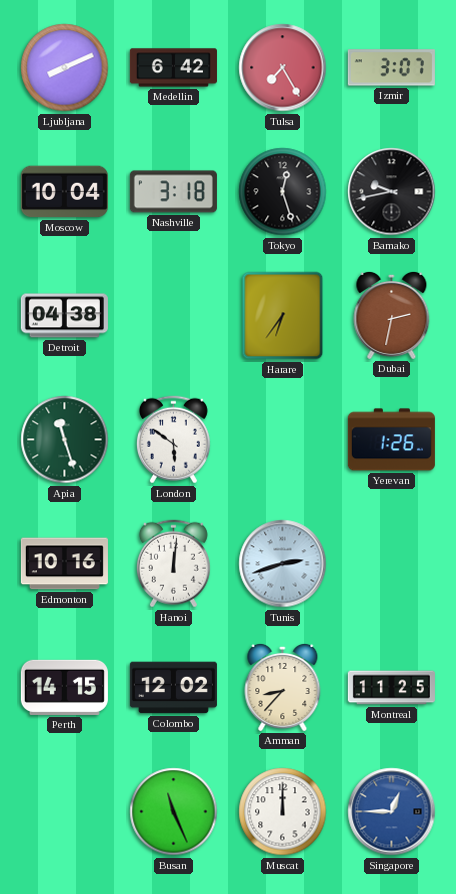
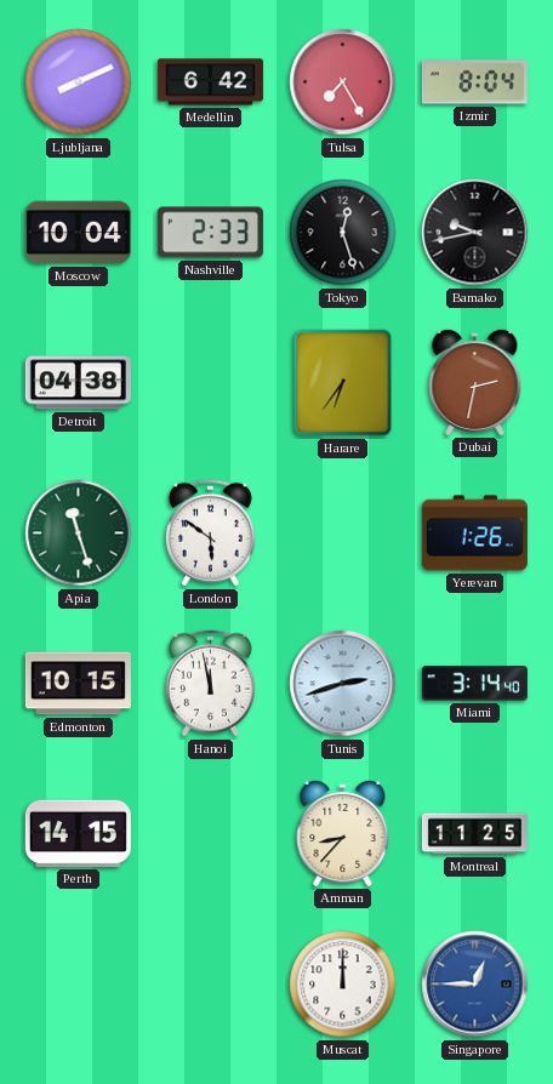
Izmir: 3:07 -> 8:04
Nashville: 3:18 -> 2:33
Edmonton: 10:16 -> 10:15
Hanoi: 12:01 -> 11:58
Miami: none -> 3:14
Colombo: 12:02 -> none
Busan: 11:26 -> none
